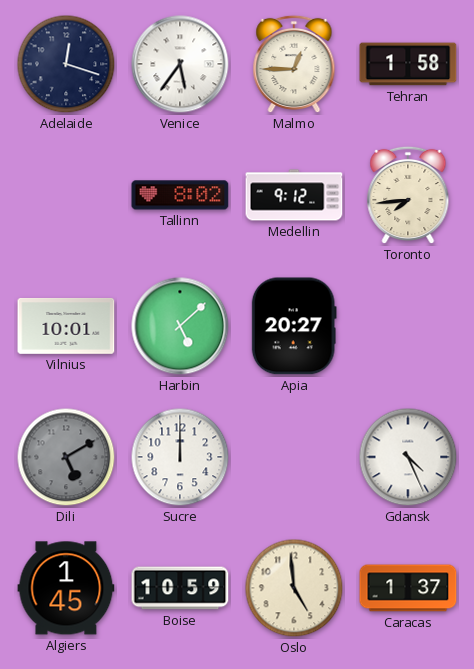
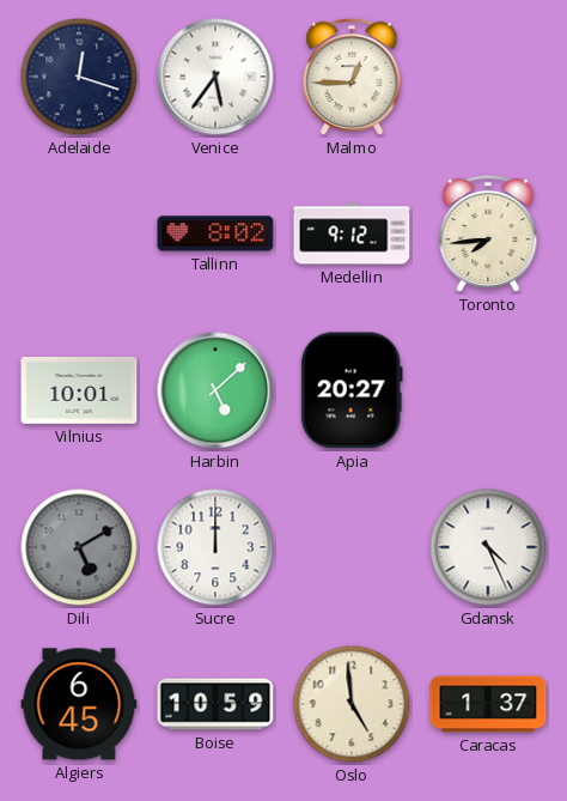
Tehran: 1:58 -> none
Algiers: 1:45 -> 6:45
